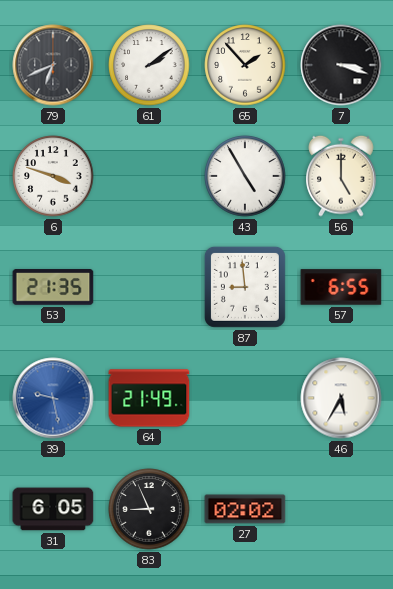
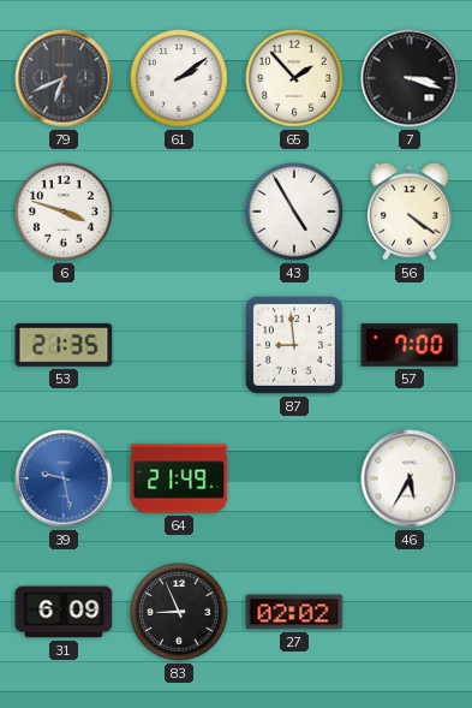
56: 5:00 -> 4:21
57: 6:55 -> 7:00
31: 6:05 -> 6:09
